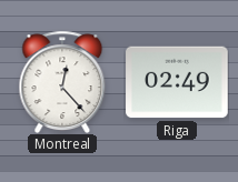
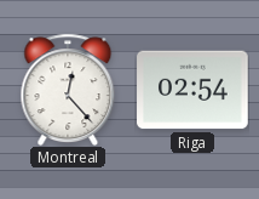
Riga: 02:49 -> 02:54
